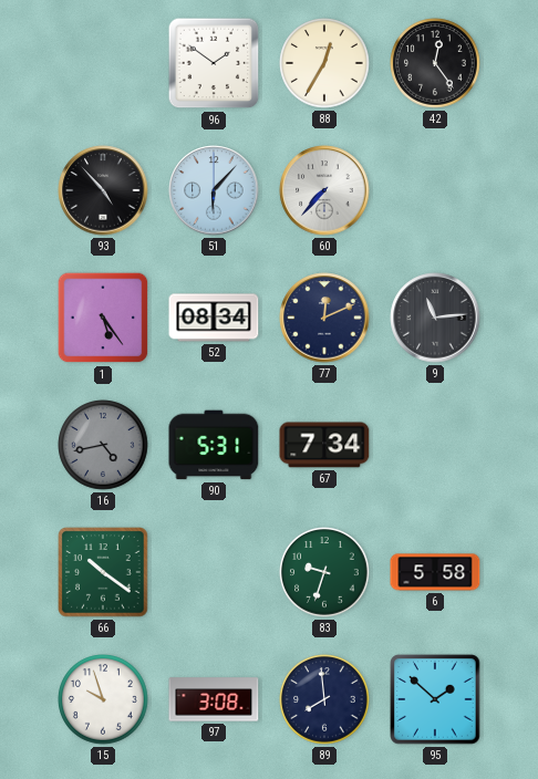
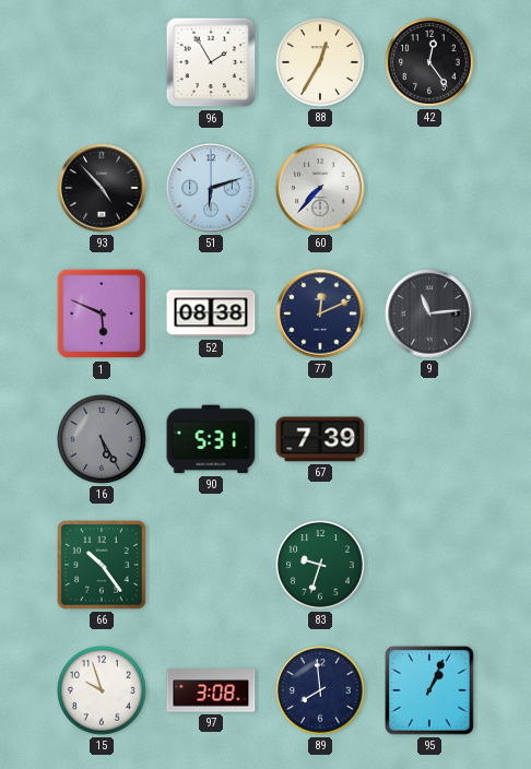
96: 1:51 -> 1:55
51: 6:07 -> 6:12
1: 5:24 -> 5:49
52: 08:34 -> 08:38
16: 4:43 -> 5:25
67: 7:34 -> 7:39
66: 10:21 -> 10:24
6: 5:58 -> none
95: 1:52 -> 1:04
